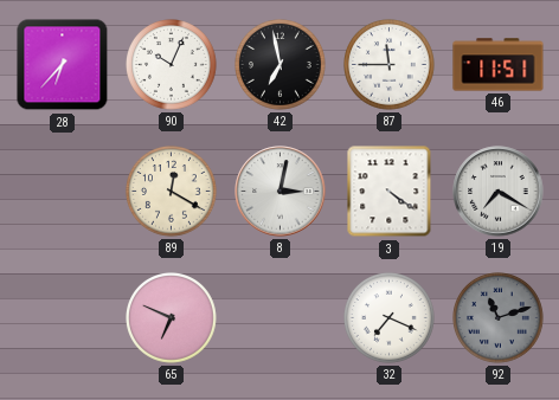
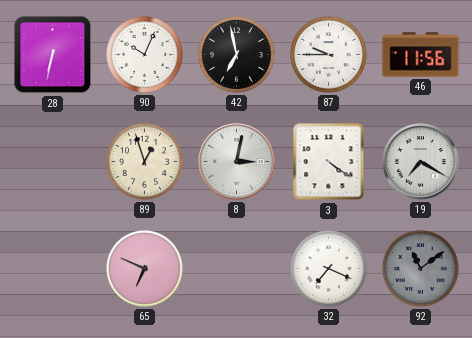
28: 6:37 -> 6:32
87: 11:45 -> 9:45
46: 11:51 -> 11:56
89: 12:20 -> 12:57
92: 11:12 -> 11:09
